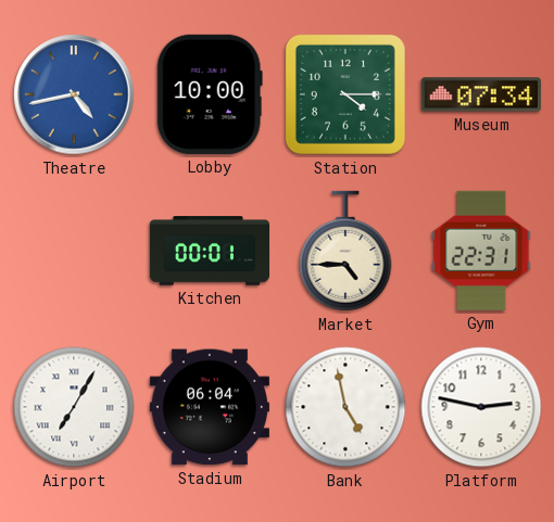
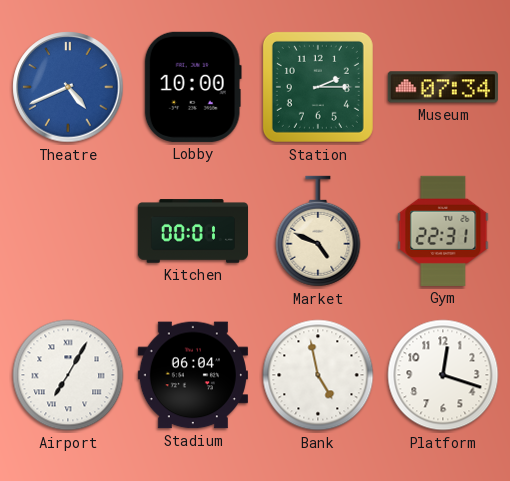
Theatre: 4:43 -> 4:41
Station: 4:15 -> 2:15
Market: 4:45 -> 4:49
Platform: 2:47 -> 12:18
